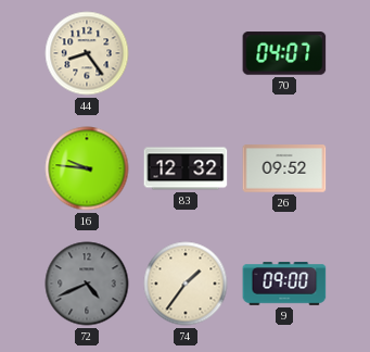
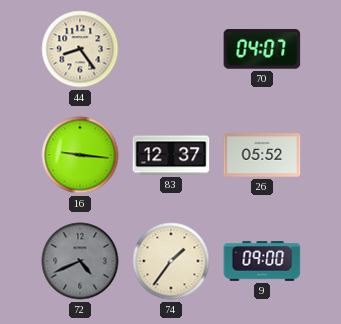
16: 9:46 -> 9:16
83: 12:32 -> 12:37
26: 09:52 -> 05:52
